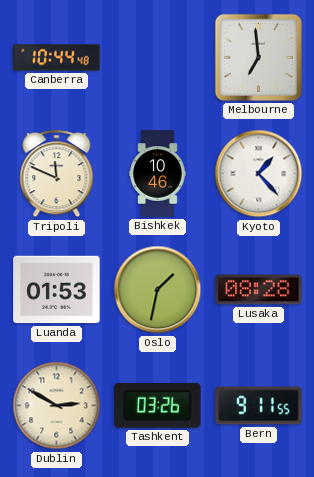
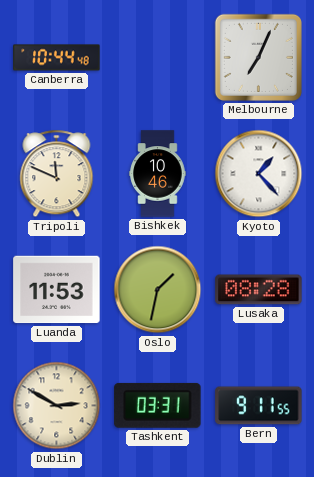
Melbourne: 6:59 -> 7:04
Luanda: 01:53 -> 11:53
Tashkent: 03:26 -> 03:31
